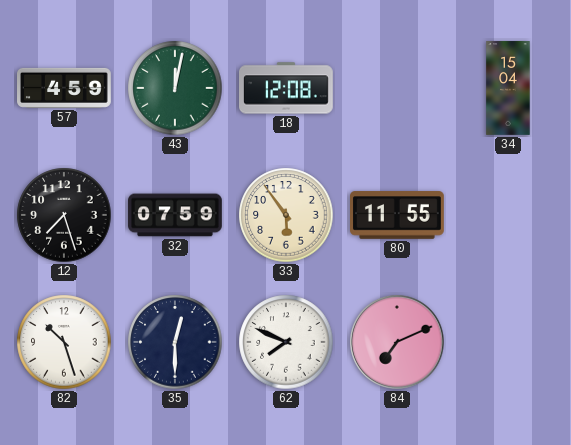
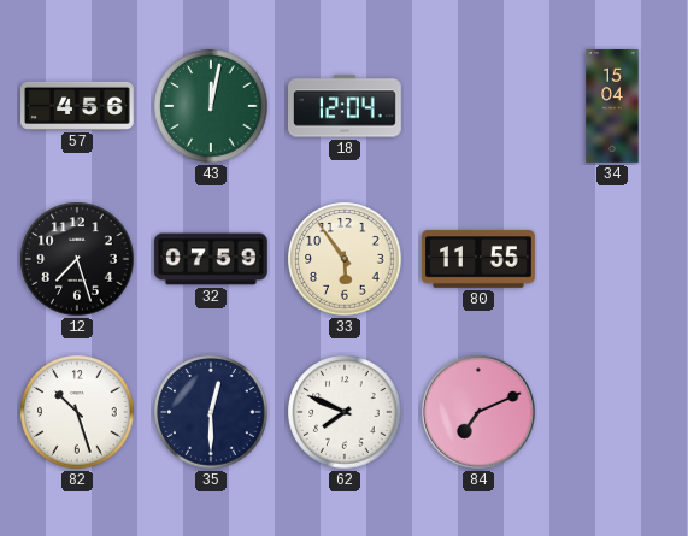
57: 4:59 -> 4:56
18: 12:08 -> 12:04
